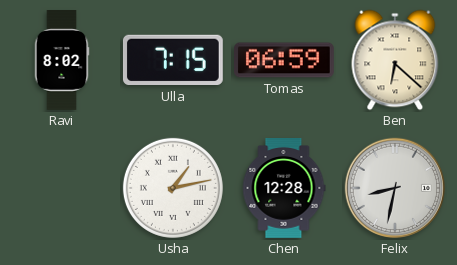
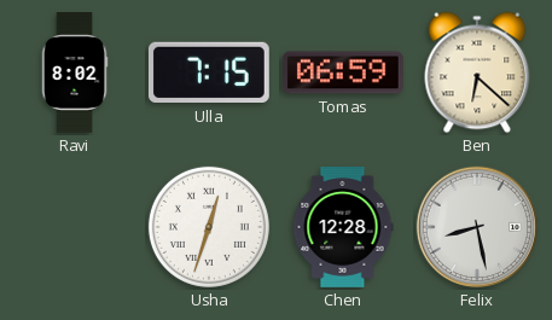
Usha: 1:13 -> 12:33
Felix: 8:32 -> 8:28
